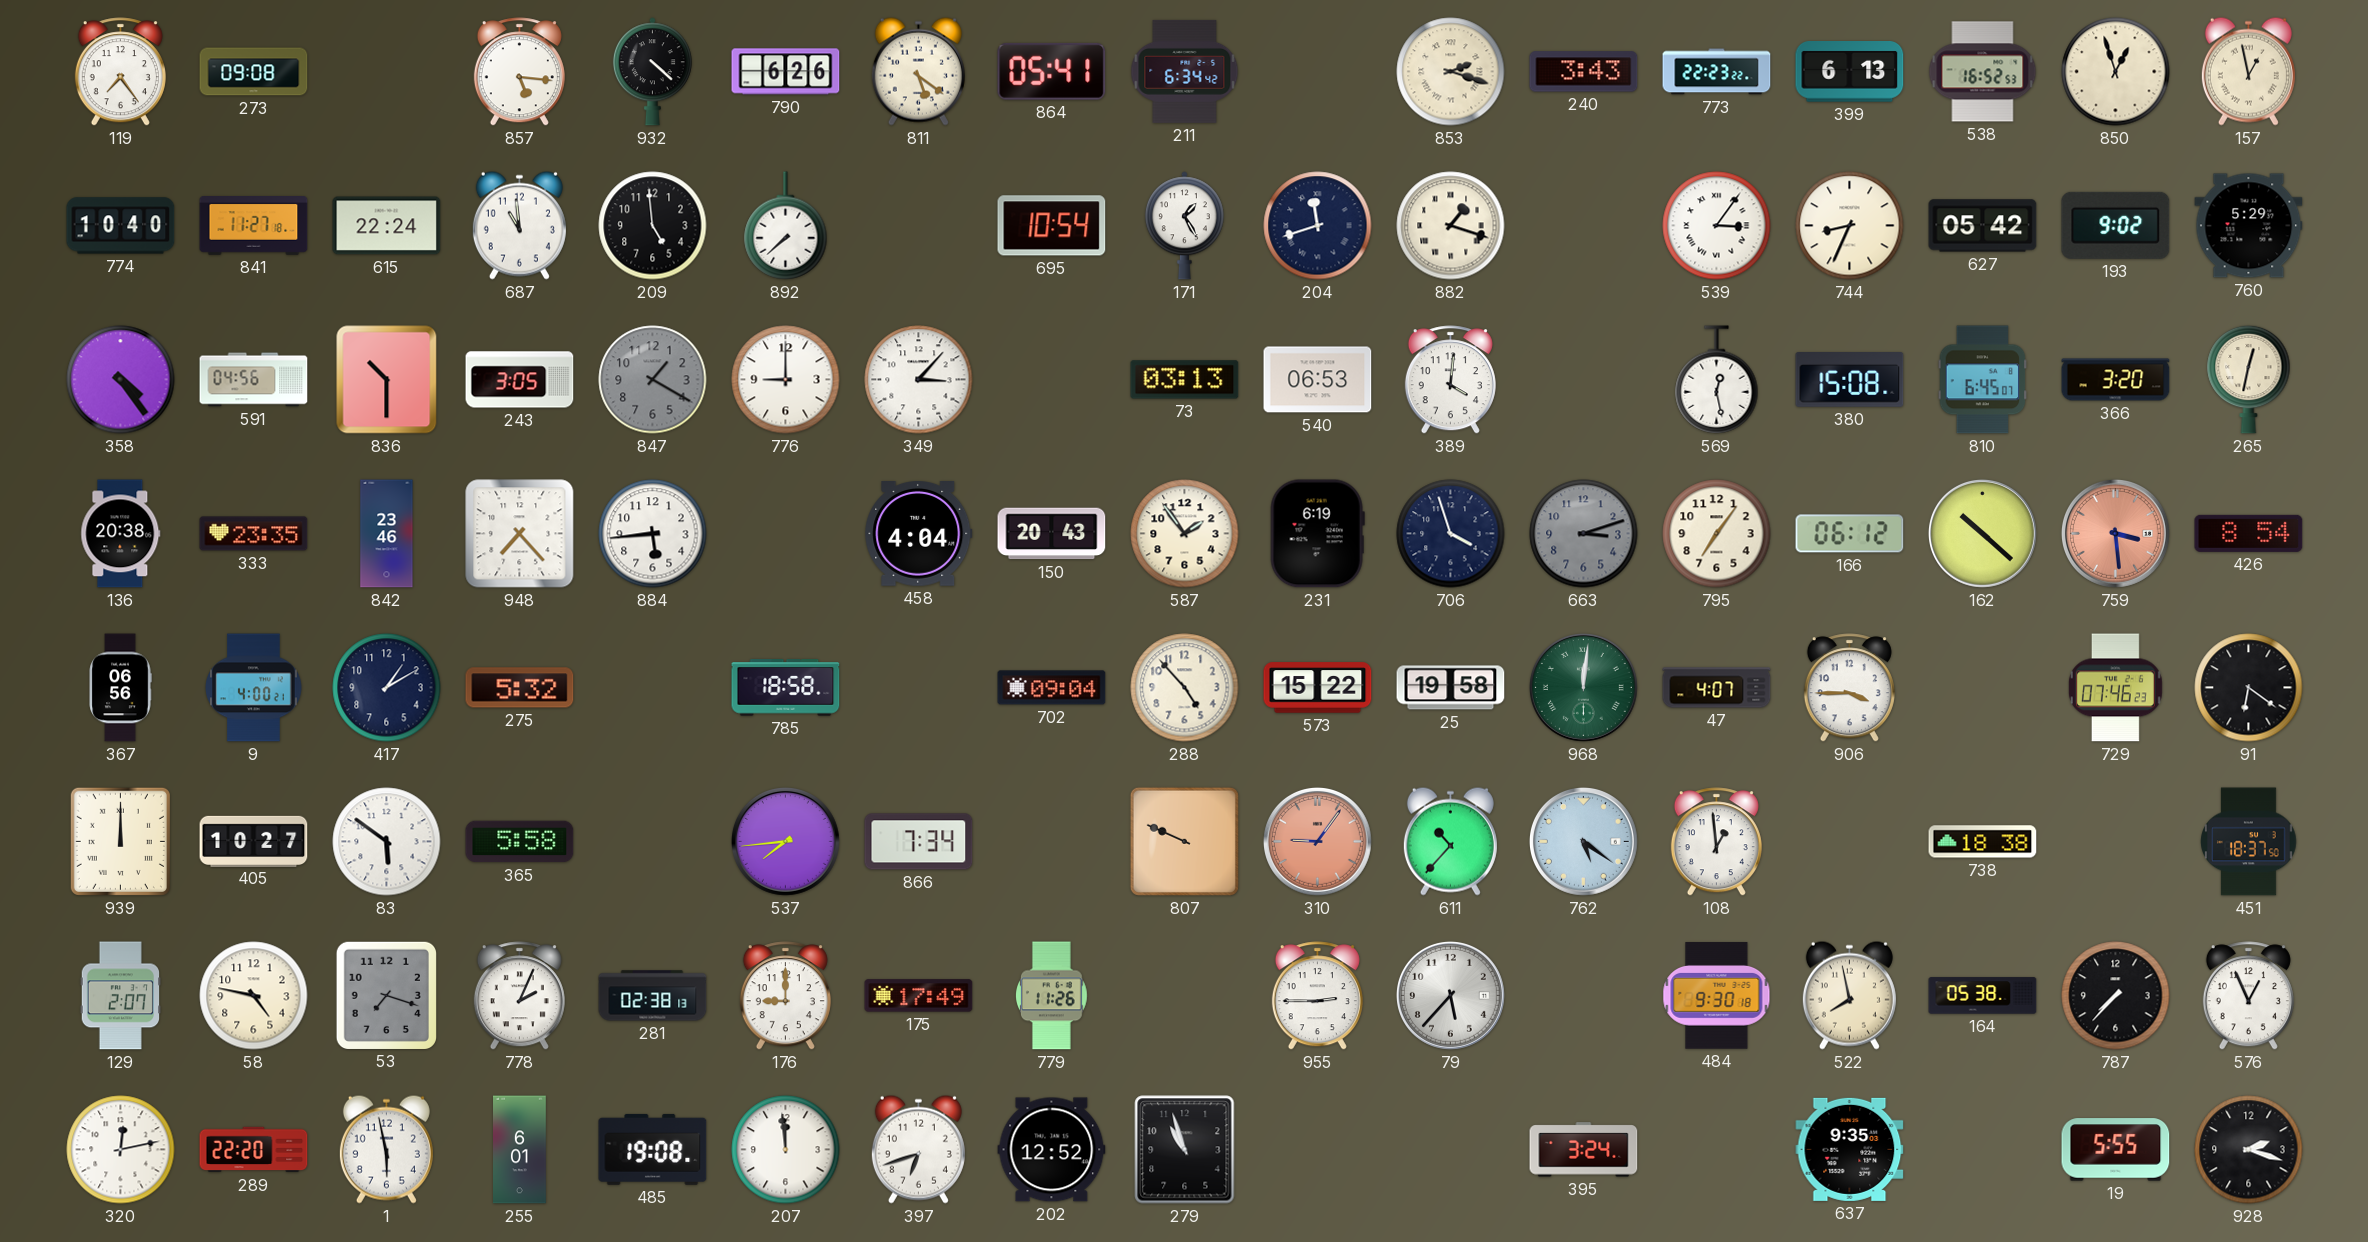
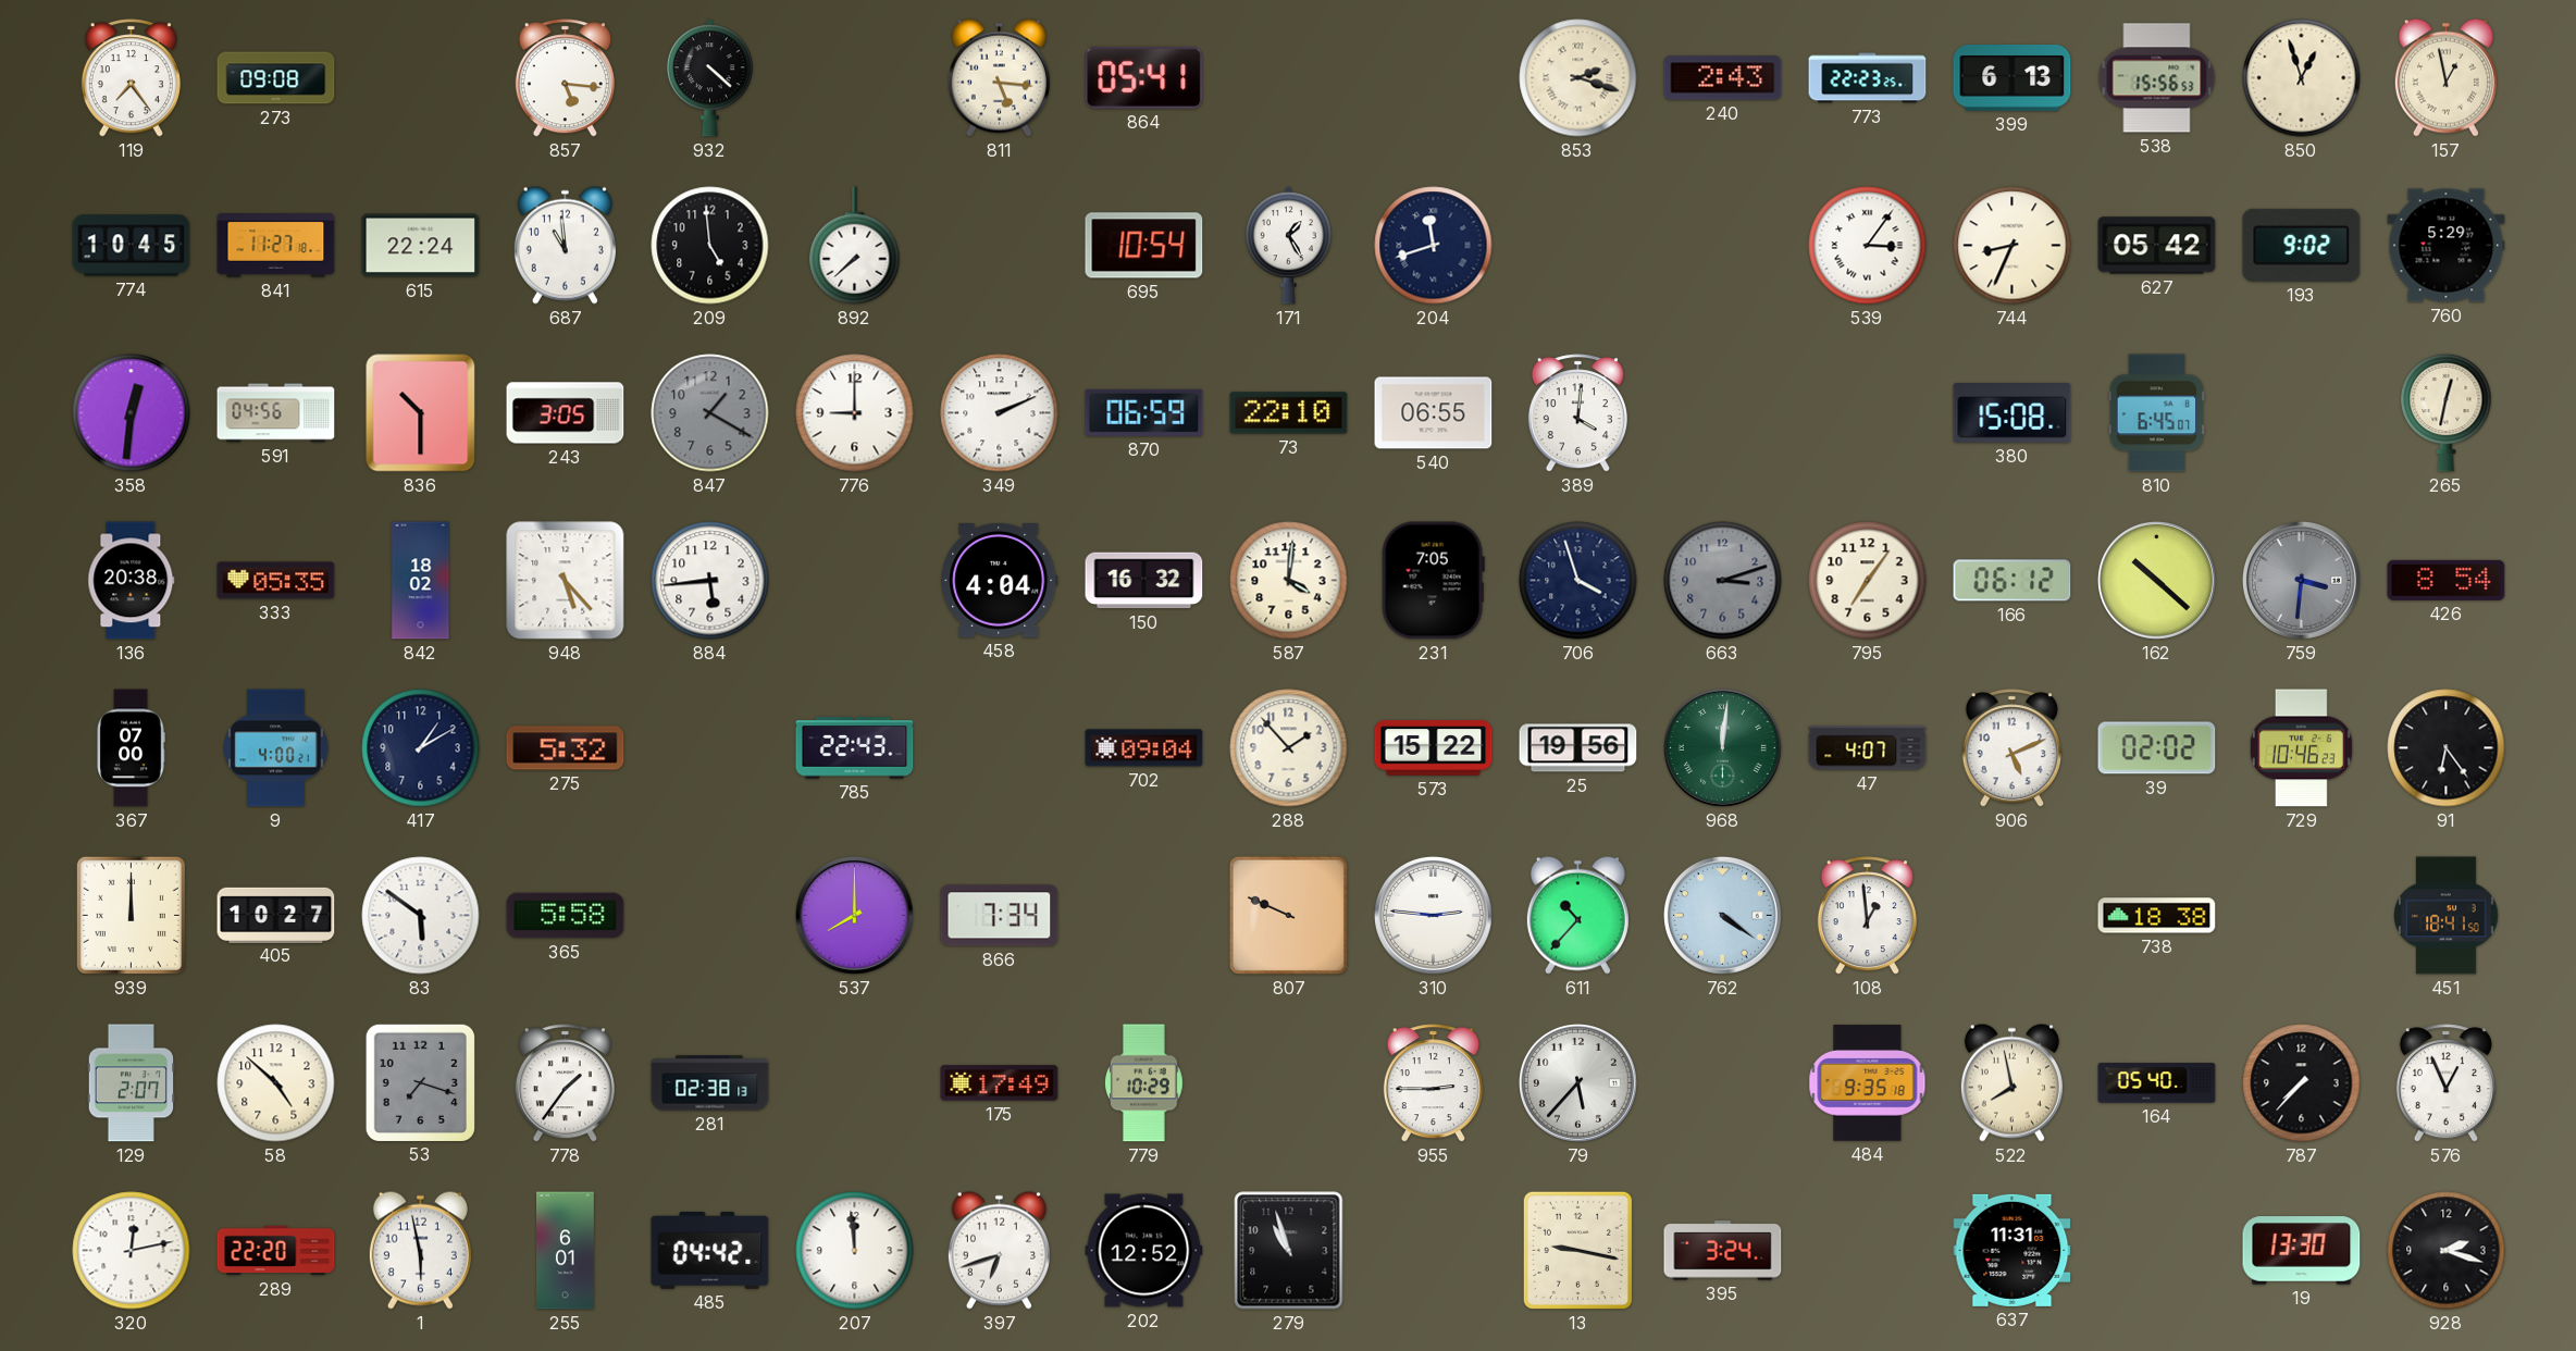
790: 6:26 -> none
811: 5:21 -> 5:16
211: 6:34 -> none
240: 3:43 -> 2:43
773: 22:23:22 -> 22:23:25
538: 16:52 -> 15:56
774: 10:40 -> 10:45
882: 1:18 -> none
358: 4:24 -> 12:31
349: 3:07 -> 2:11
870: none -> 06:59
73: 03:13 -> 22:10
540: 06:53 -> 06:55
569: 12:28 -> none
366: 3:20 -> none
333: 23:35 -> 05:35
842: 23:46 -> 18:02
948: 7:23 -> 5:23
150: 20:43 -> 16:32
587: 1:54 -> 4:01
231: 6:19 -> 7:05
759: 3:29 -> 3:31
759 dial: salmon -> grey
367: 06:56 -> 07:00
785: 18:58 -> 22:43
288: 4:53 -> 1:53
25: 19:58 -> 19:56
906: 3:45 -> 5:11
39: none -> 02:02
729: 07:46 -> 10:46
91: 6:21 -> 6:24
537: 7:44 -> 8:00
310: 9:06 -> 2:46
310 dial: salmon -> white
762: 5:21 -> 4:21
451: 18:37 -> 18:41
58: 4:47 -> 4:52
778: 2:04 -> 1:36
176: 9:00 -> none
779: 11:26 -> 10:29
484: 9:30 -> 9:35
164: 05:38 -> 05:40
485: 19:08 -> 04:42
13: none -> 9:17
637: 9:35 -> 11:31
19: 5:55 -> 13:30
